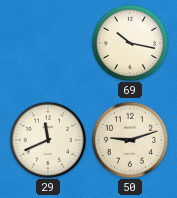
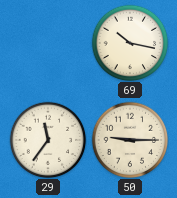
29: 11:41 -> 11:36
50: 9:12 -> 9:15
